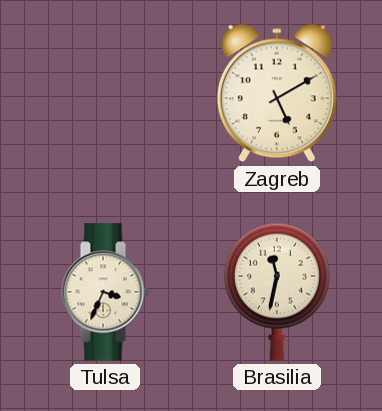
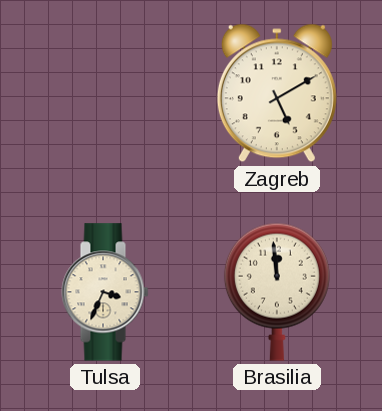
Brasilia: 11:32 -> 11:59
